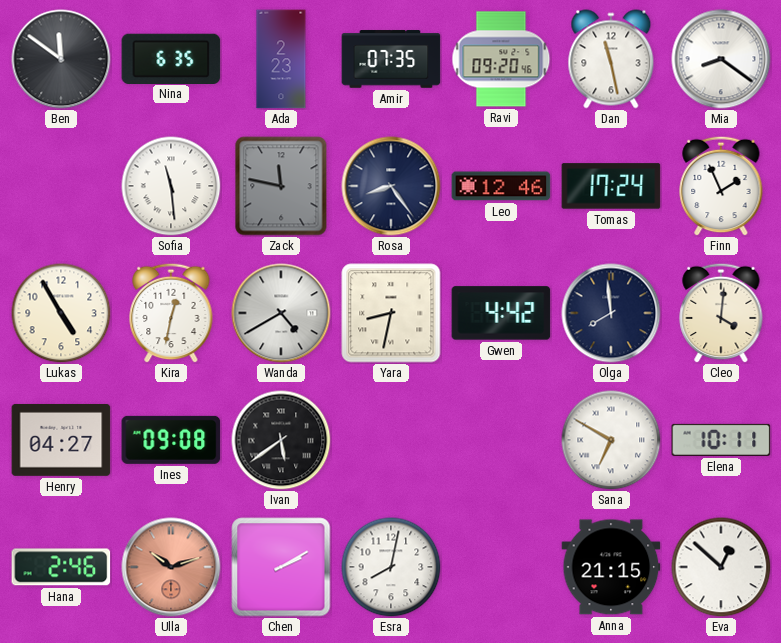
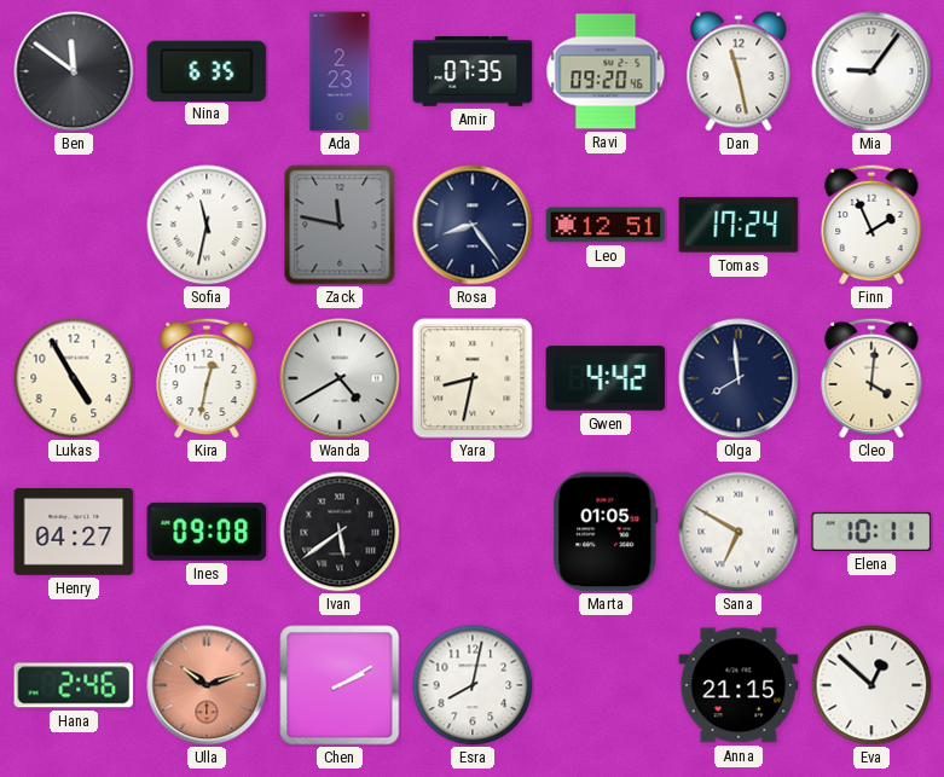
Mia: 8:21 -> 9:06
Sofia: 11:29 -> 11:32
Leo: 12:46 -> 12:51
Marta: none -> 01:05
